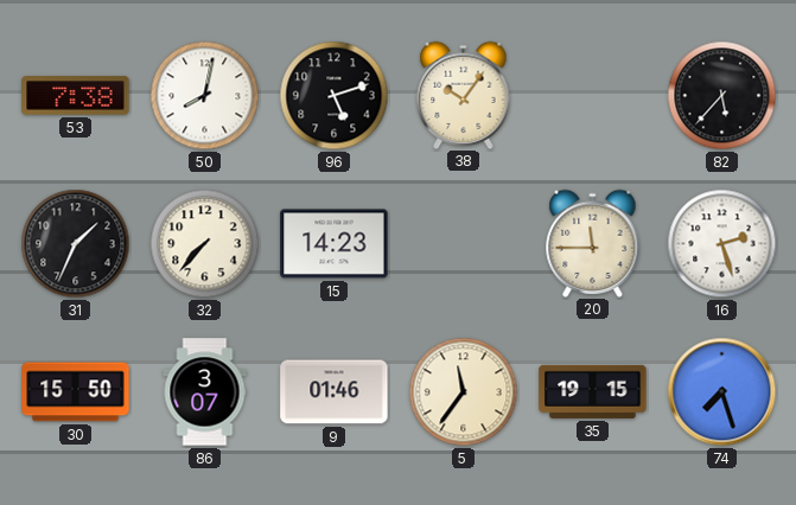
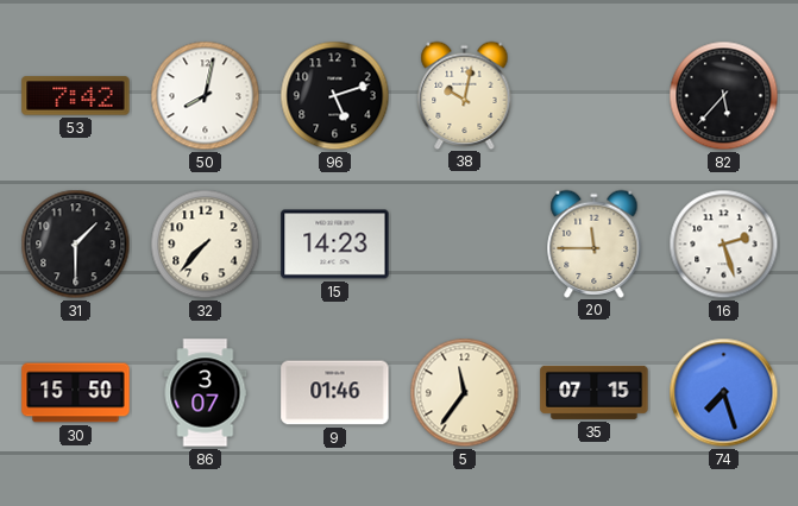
53: 7:38 -> 7:42
38: 10:06 -> 10:02
31: 1:34 -> 1:30
35: 19:15 -> 07:15
